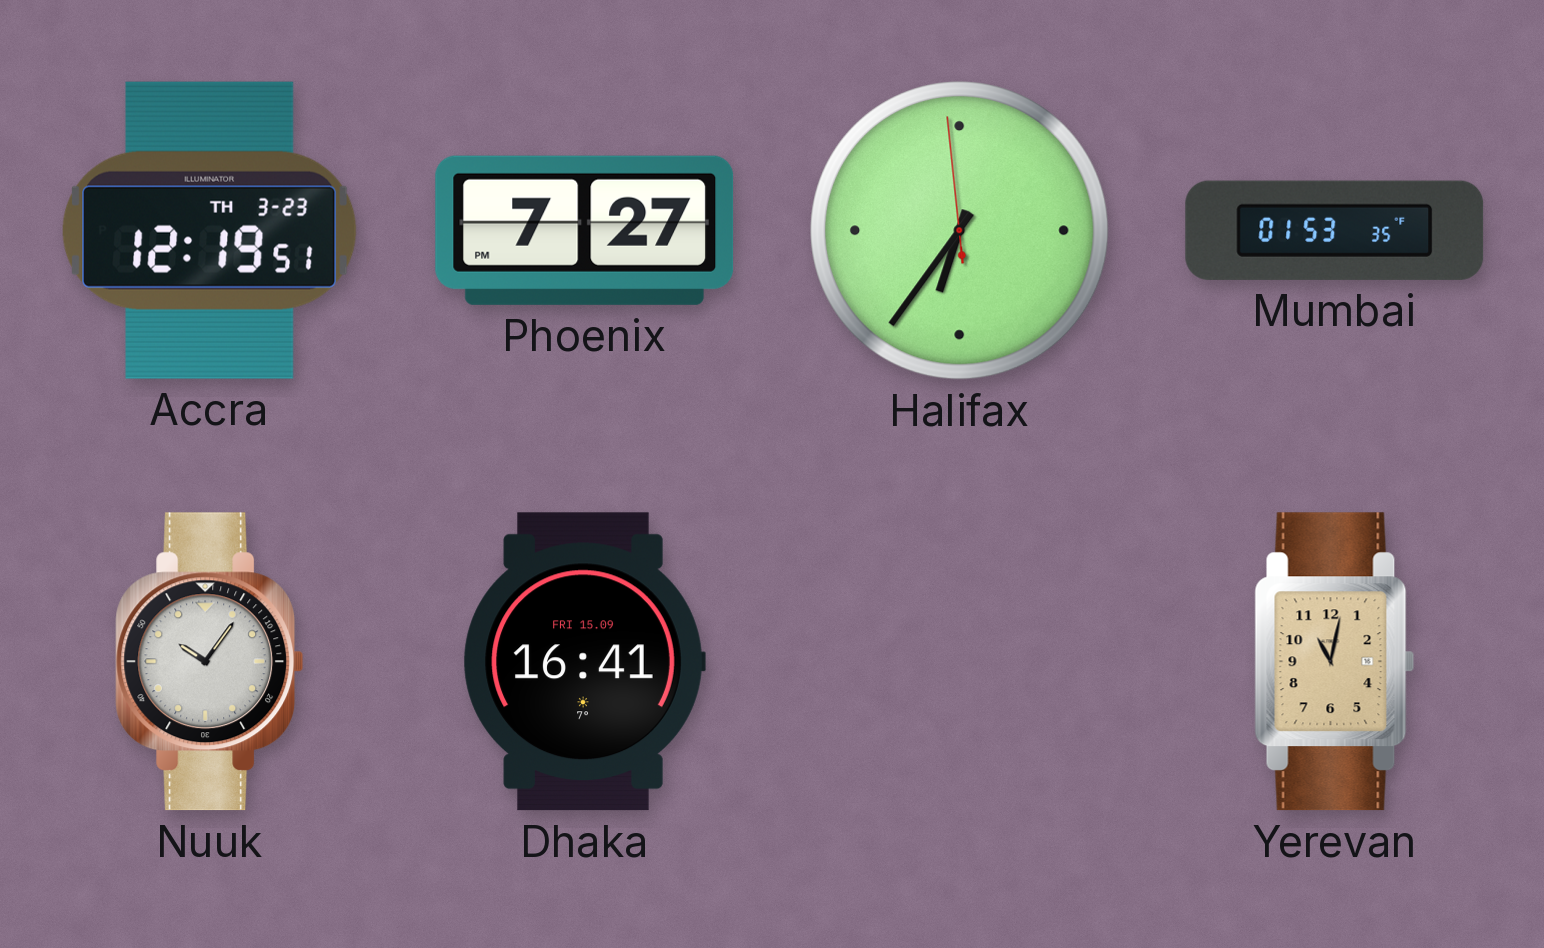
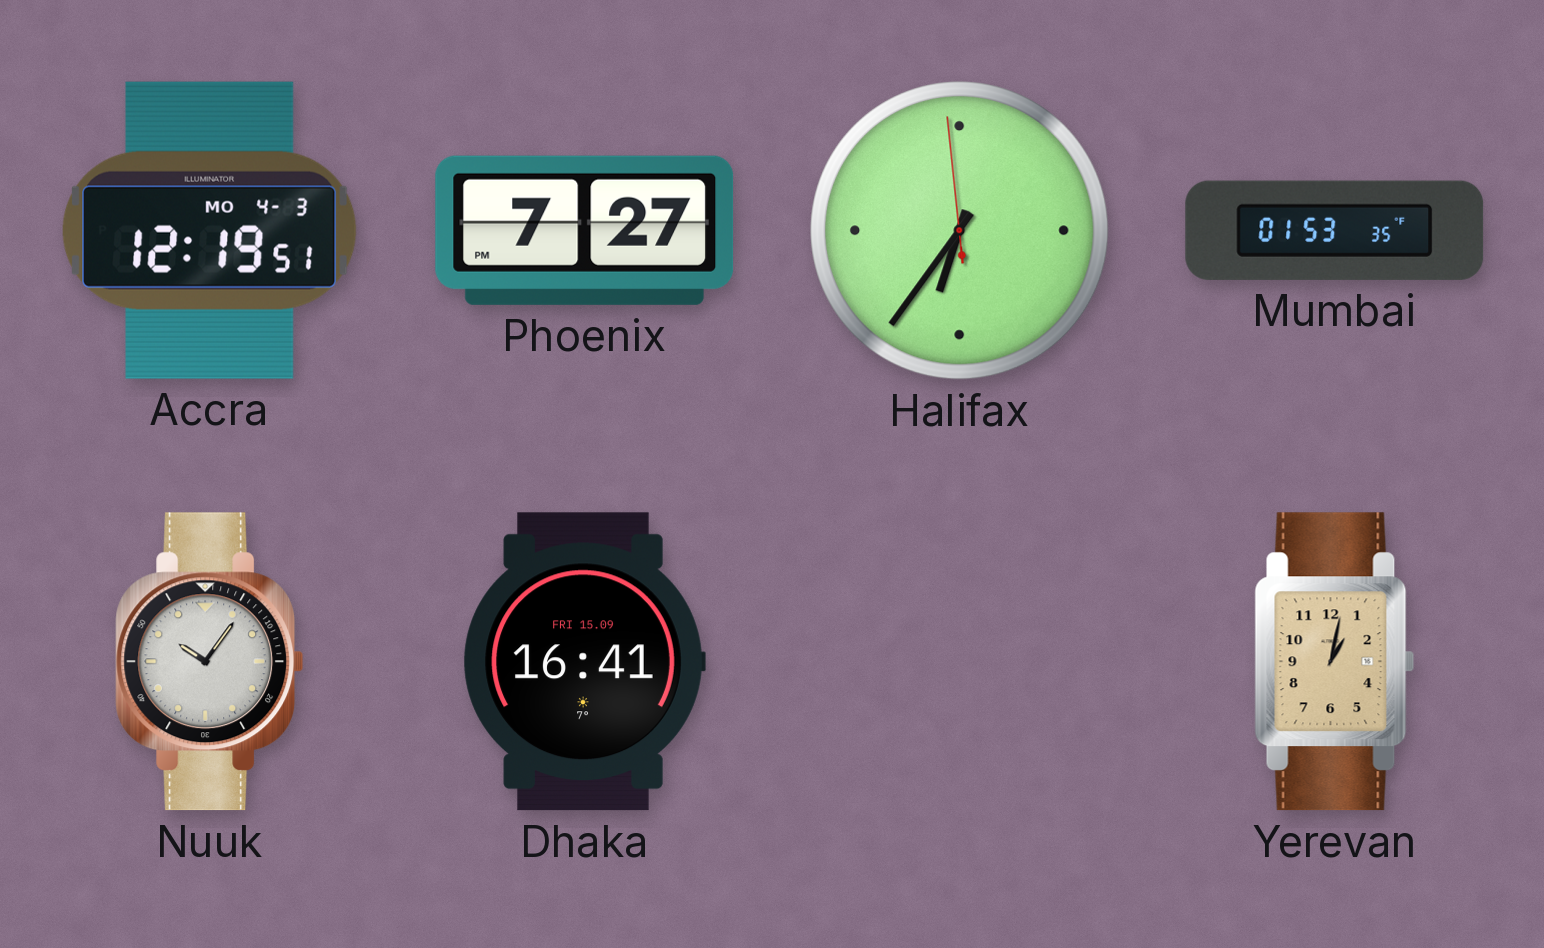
Accra date: TH 3-23 -> MO 4-3
Yerevan: 11:02 -> 1:02
